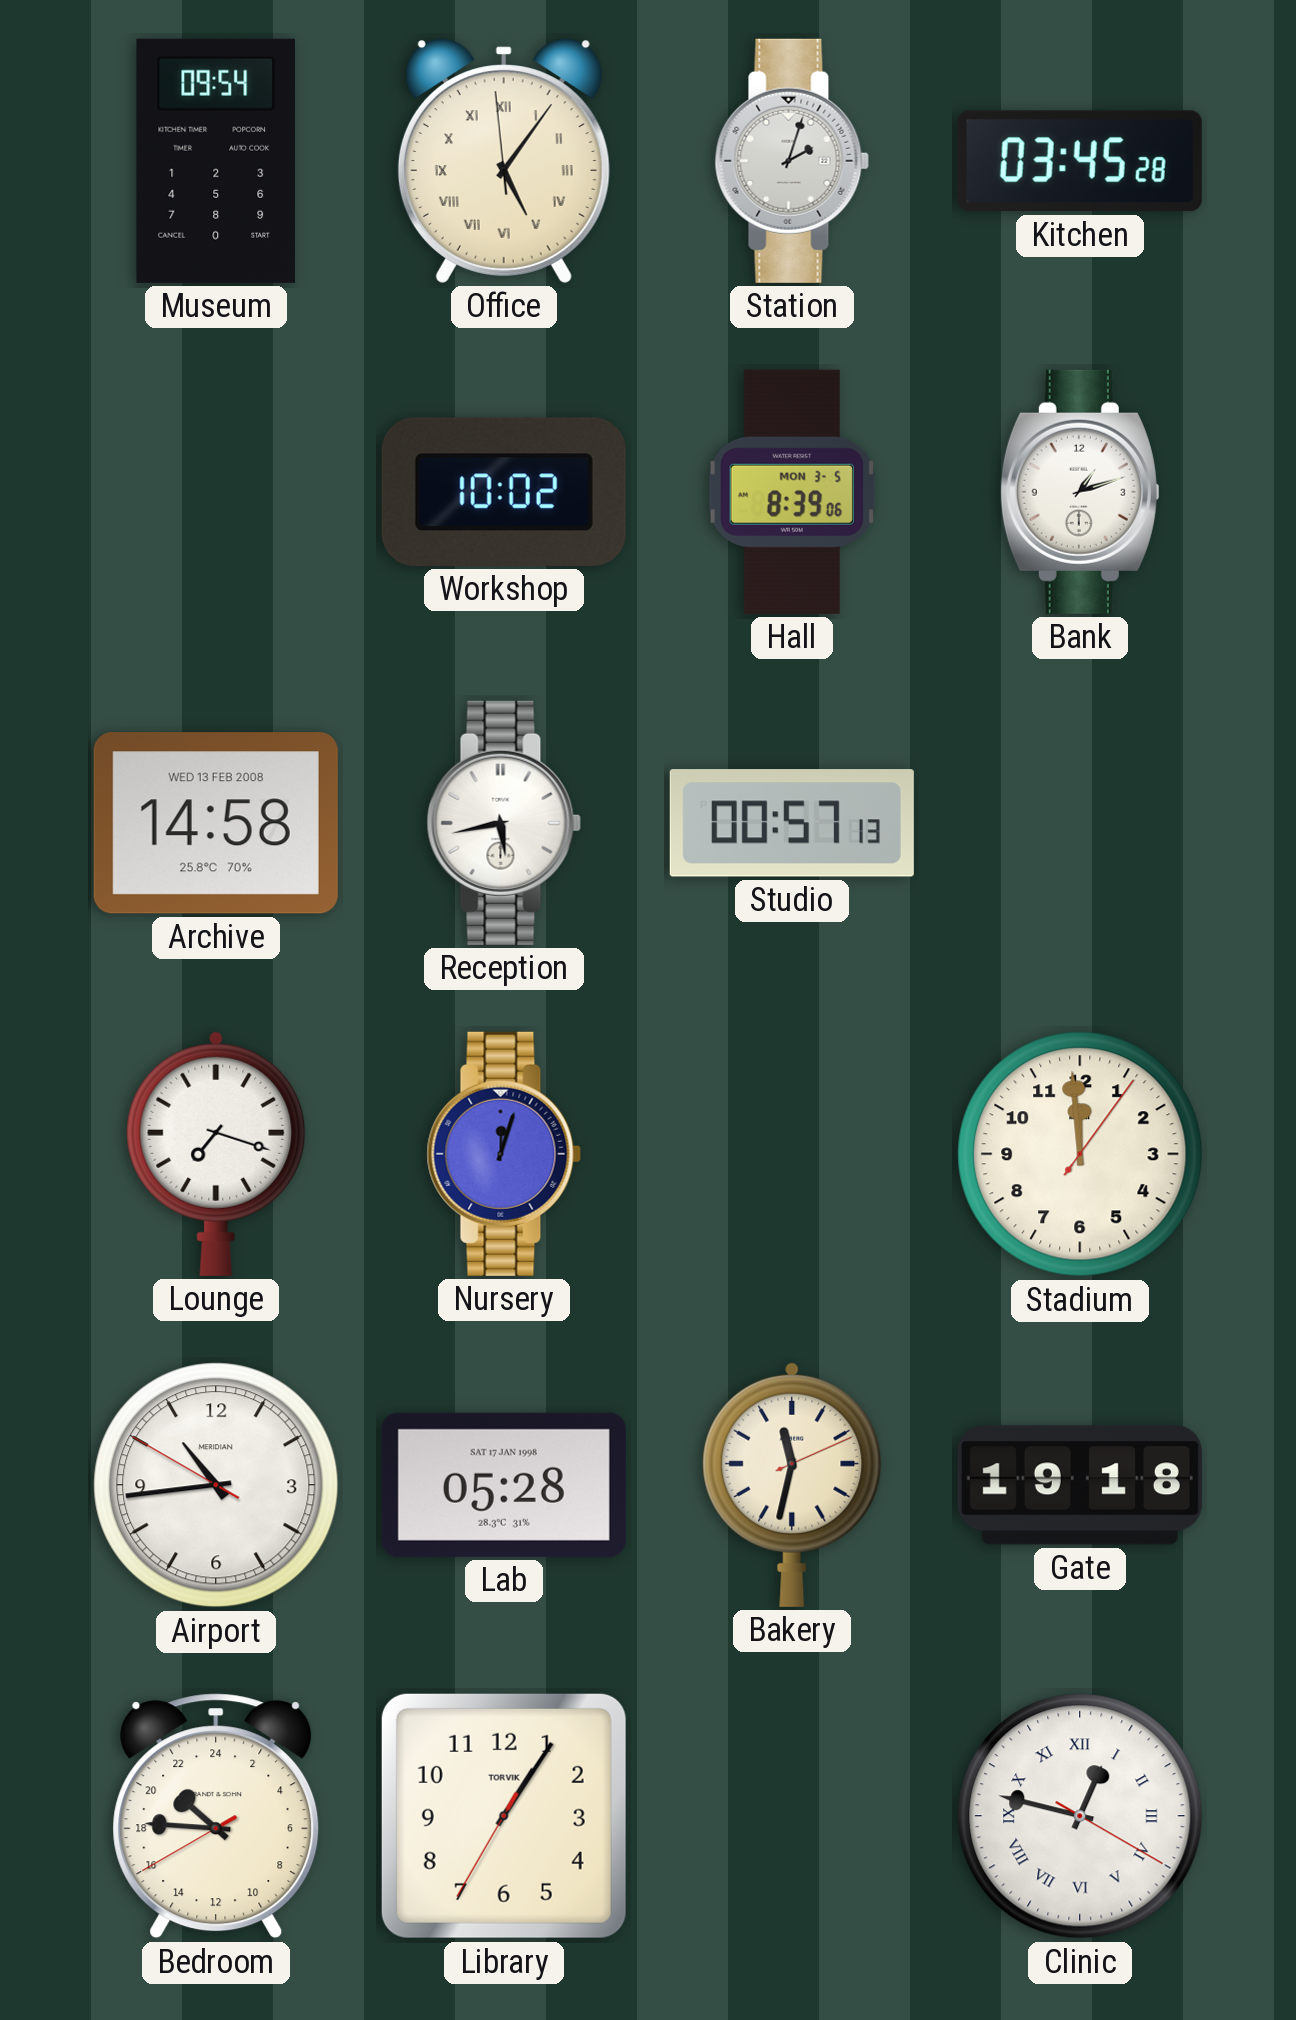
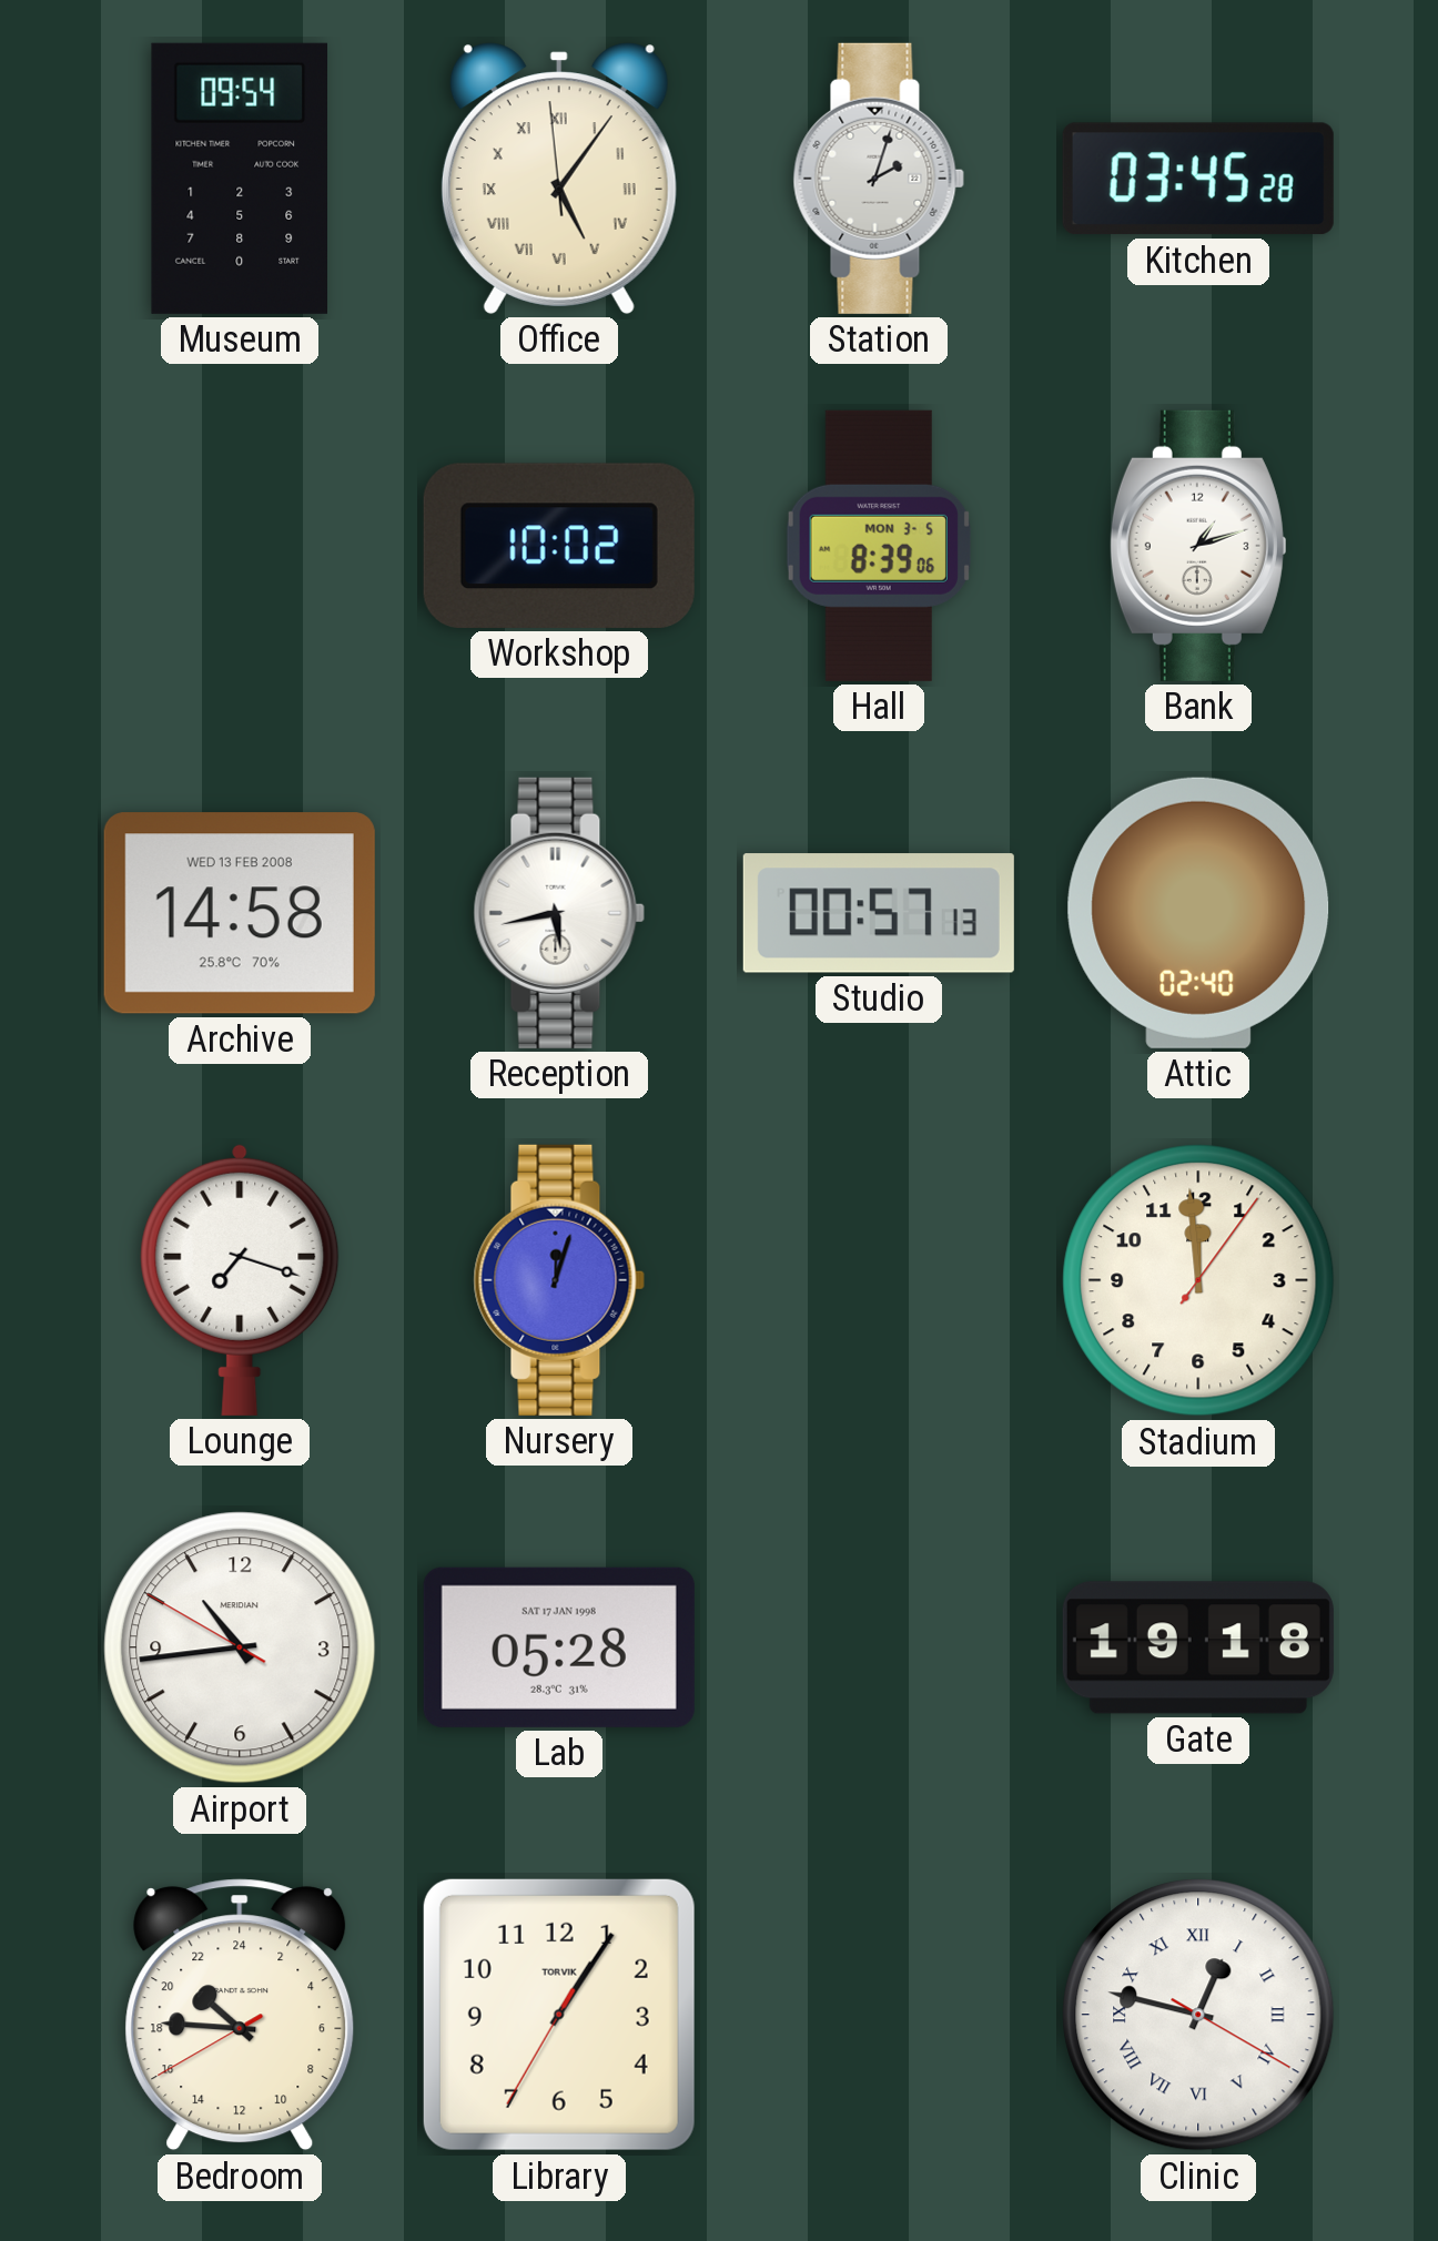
Attic: none -> 02:40
Bakery: 11:32 -> none
